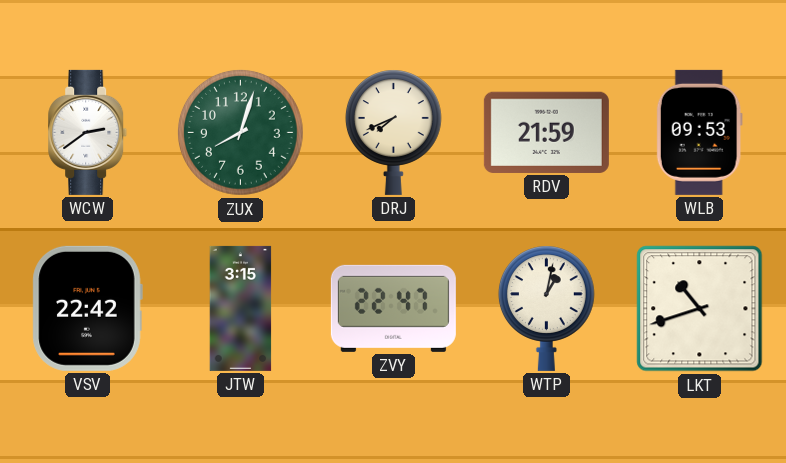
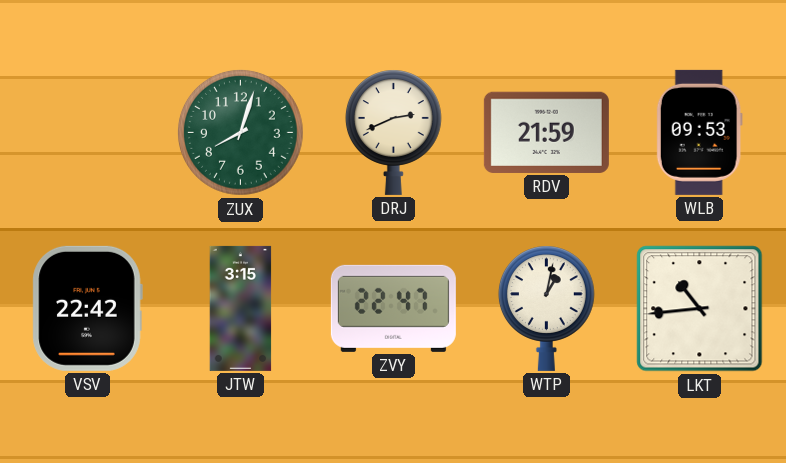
WCW: 2:39 -> none
DRJ: 7:41 -> 2:41
LKT: 10:42 -> 10:44
